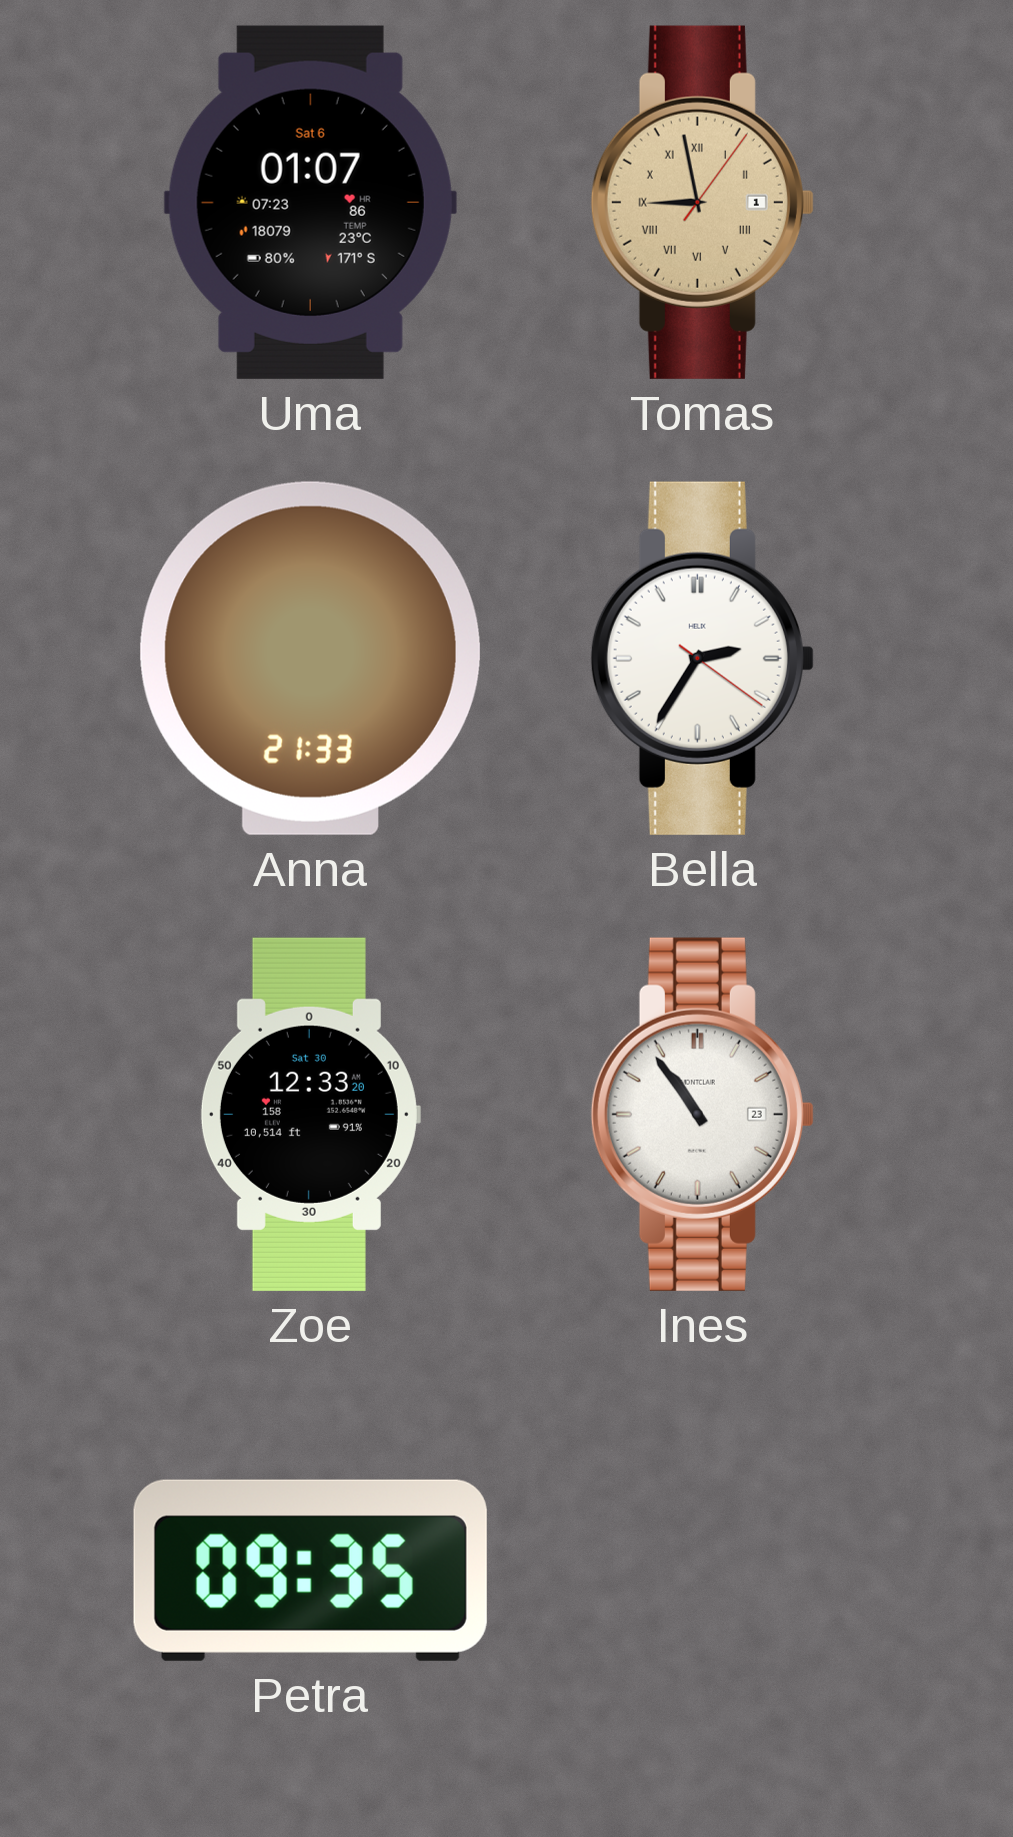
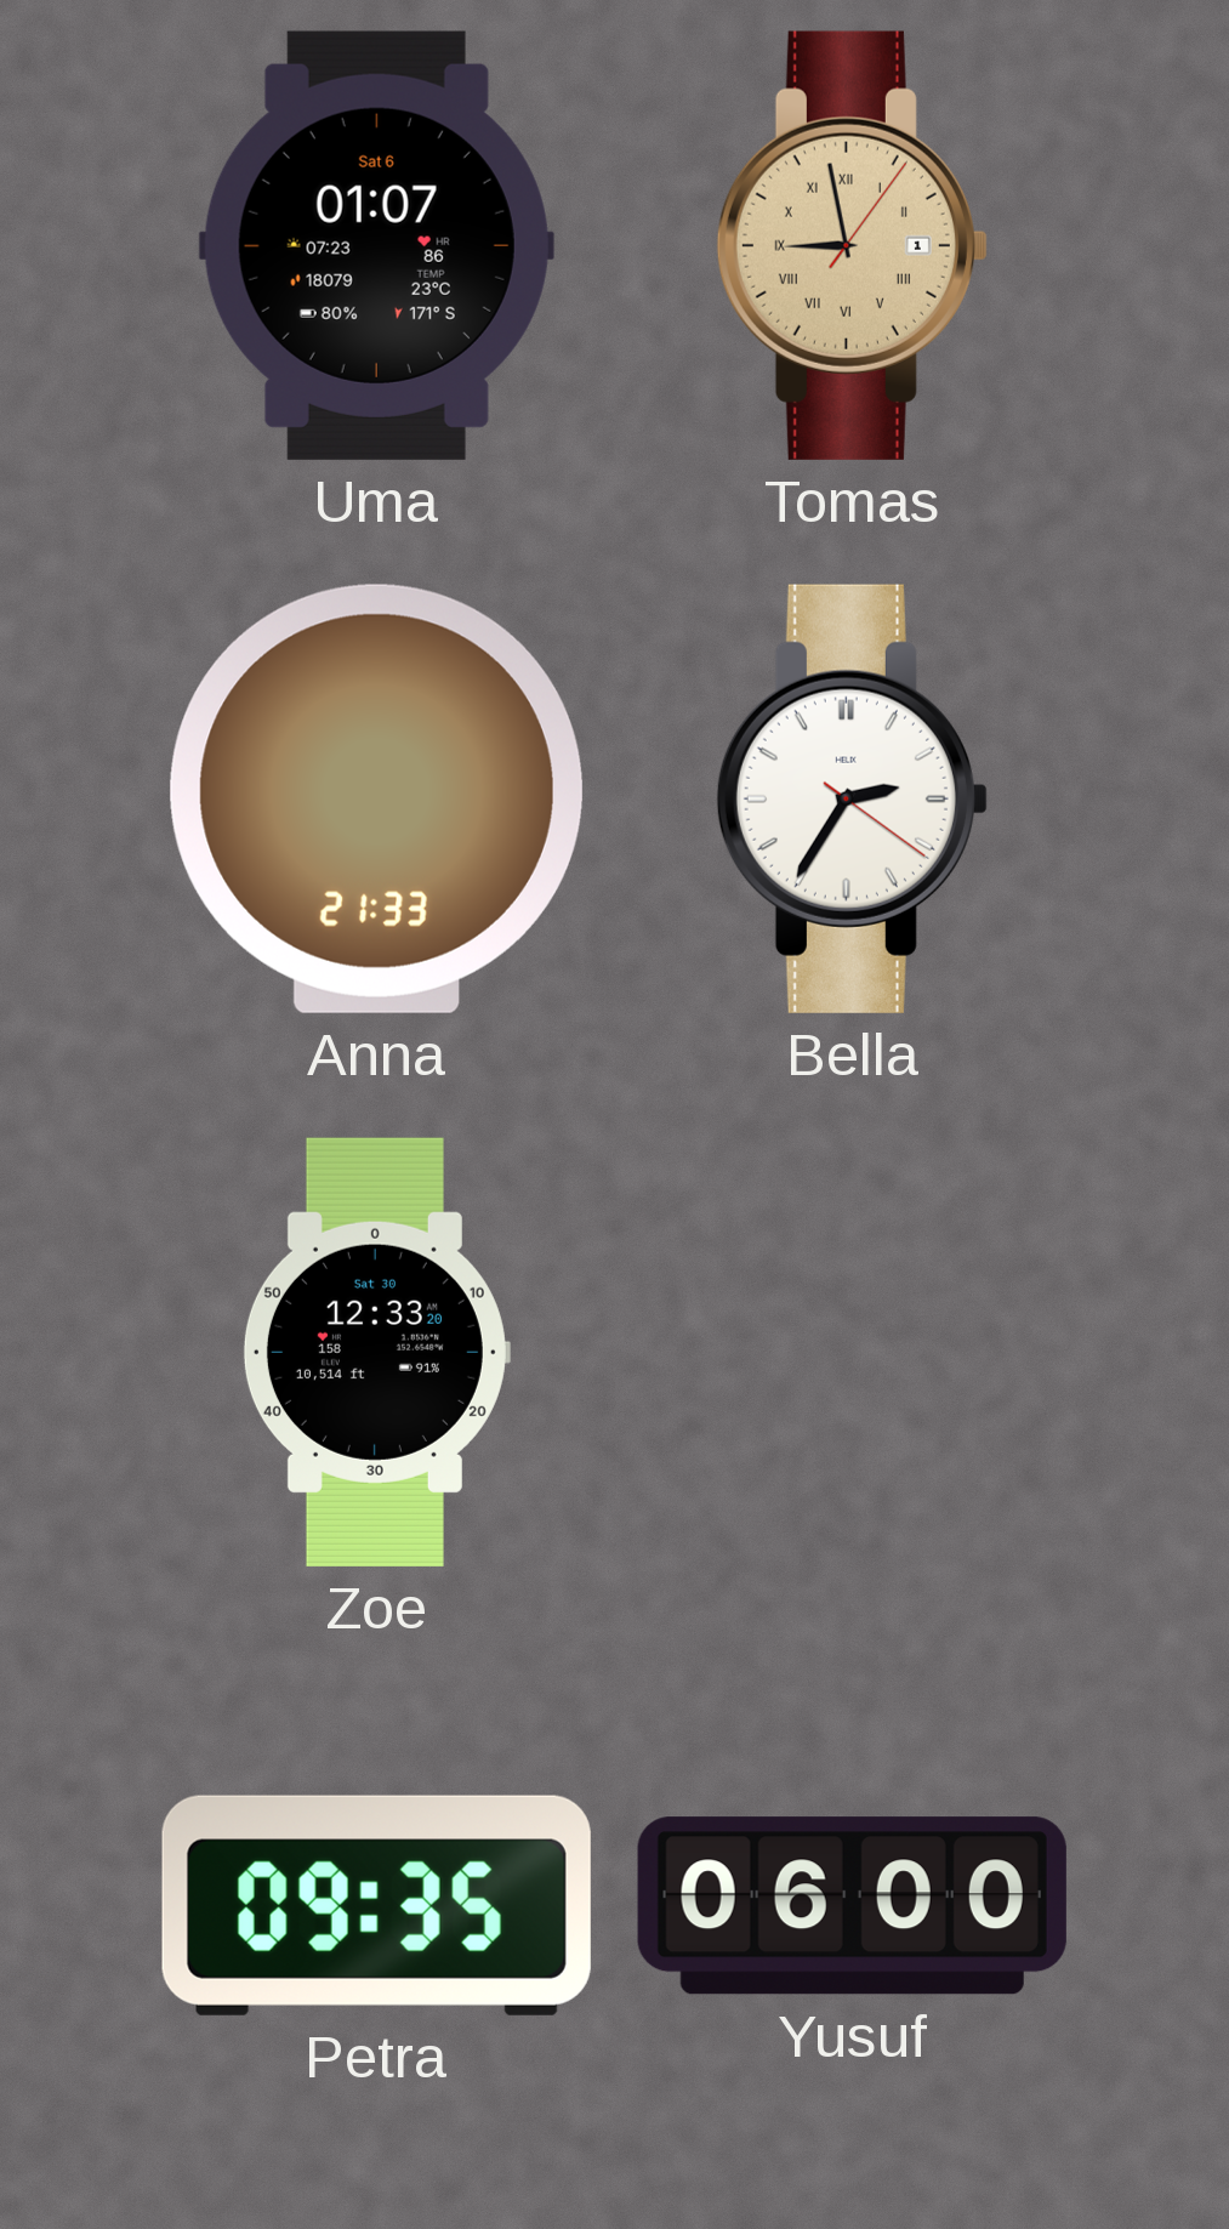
Ines: 10:54 -> none
Yusuf: none -> 06:00
